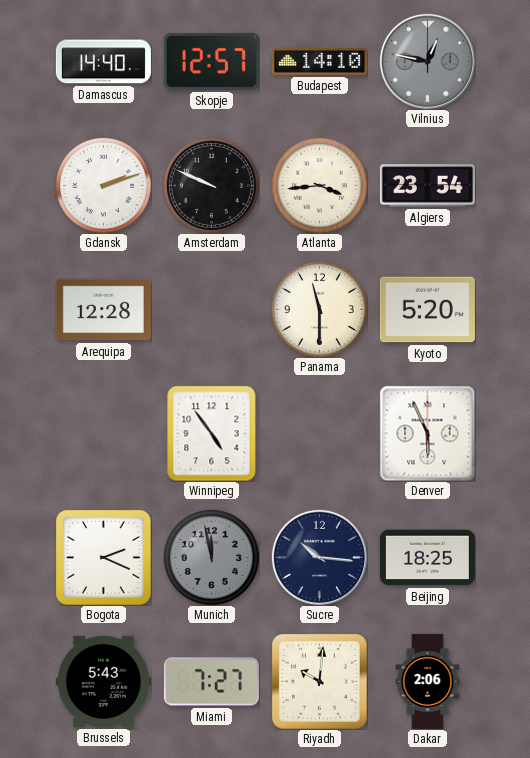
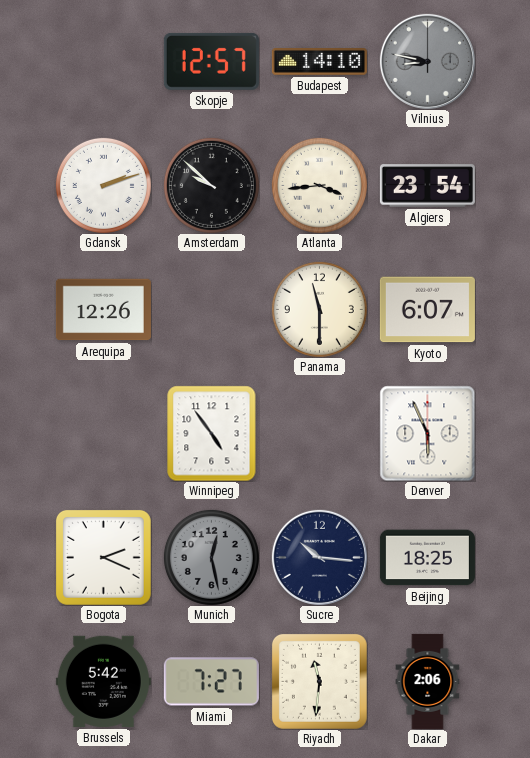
Damascus: 14:40 -> none
Vilnius: 12:47 -> 8:47
Amsterdam: 9:49 -> 9:52
Arequipa: 12:28 -> 12:26
Kyoto: 5:20 -> 6:07
Munich: 11:58 -> 12:28
Brussels: 5:43 -> 5:42
Riyadh: 10:01 -> 11:31
